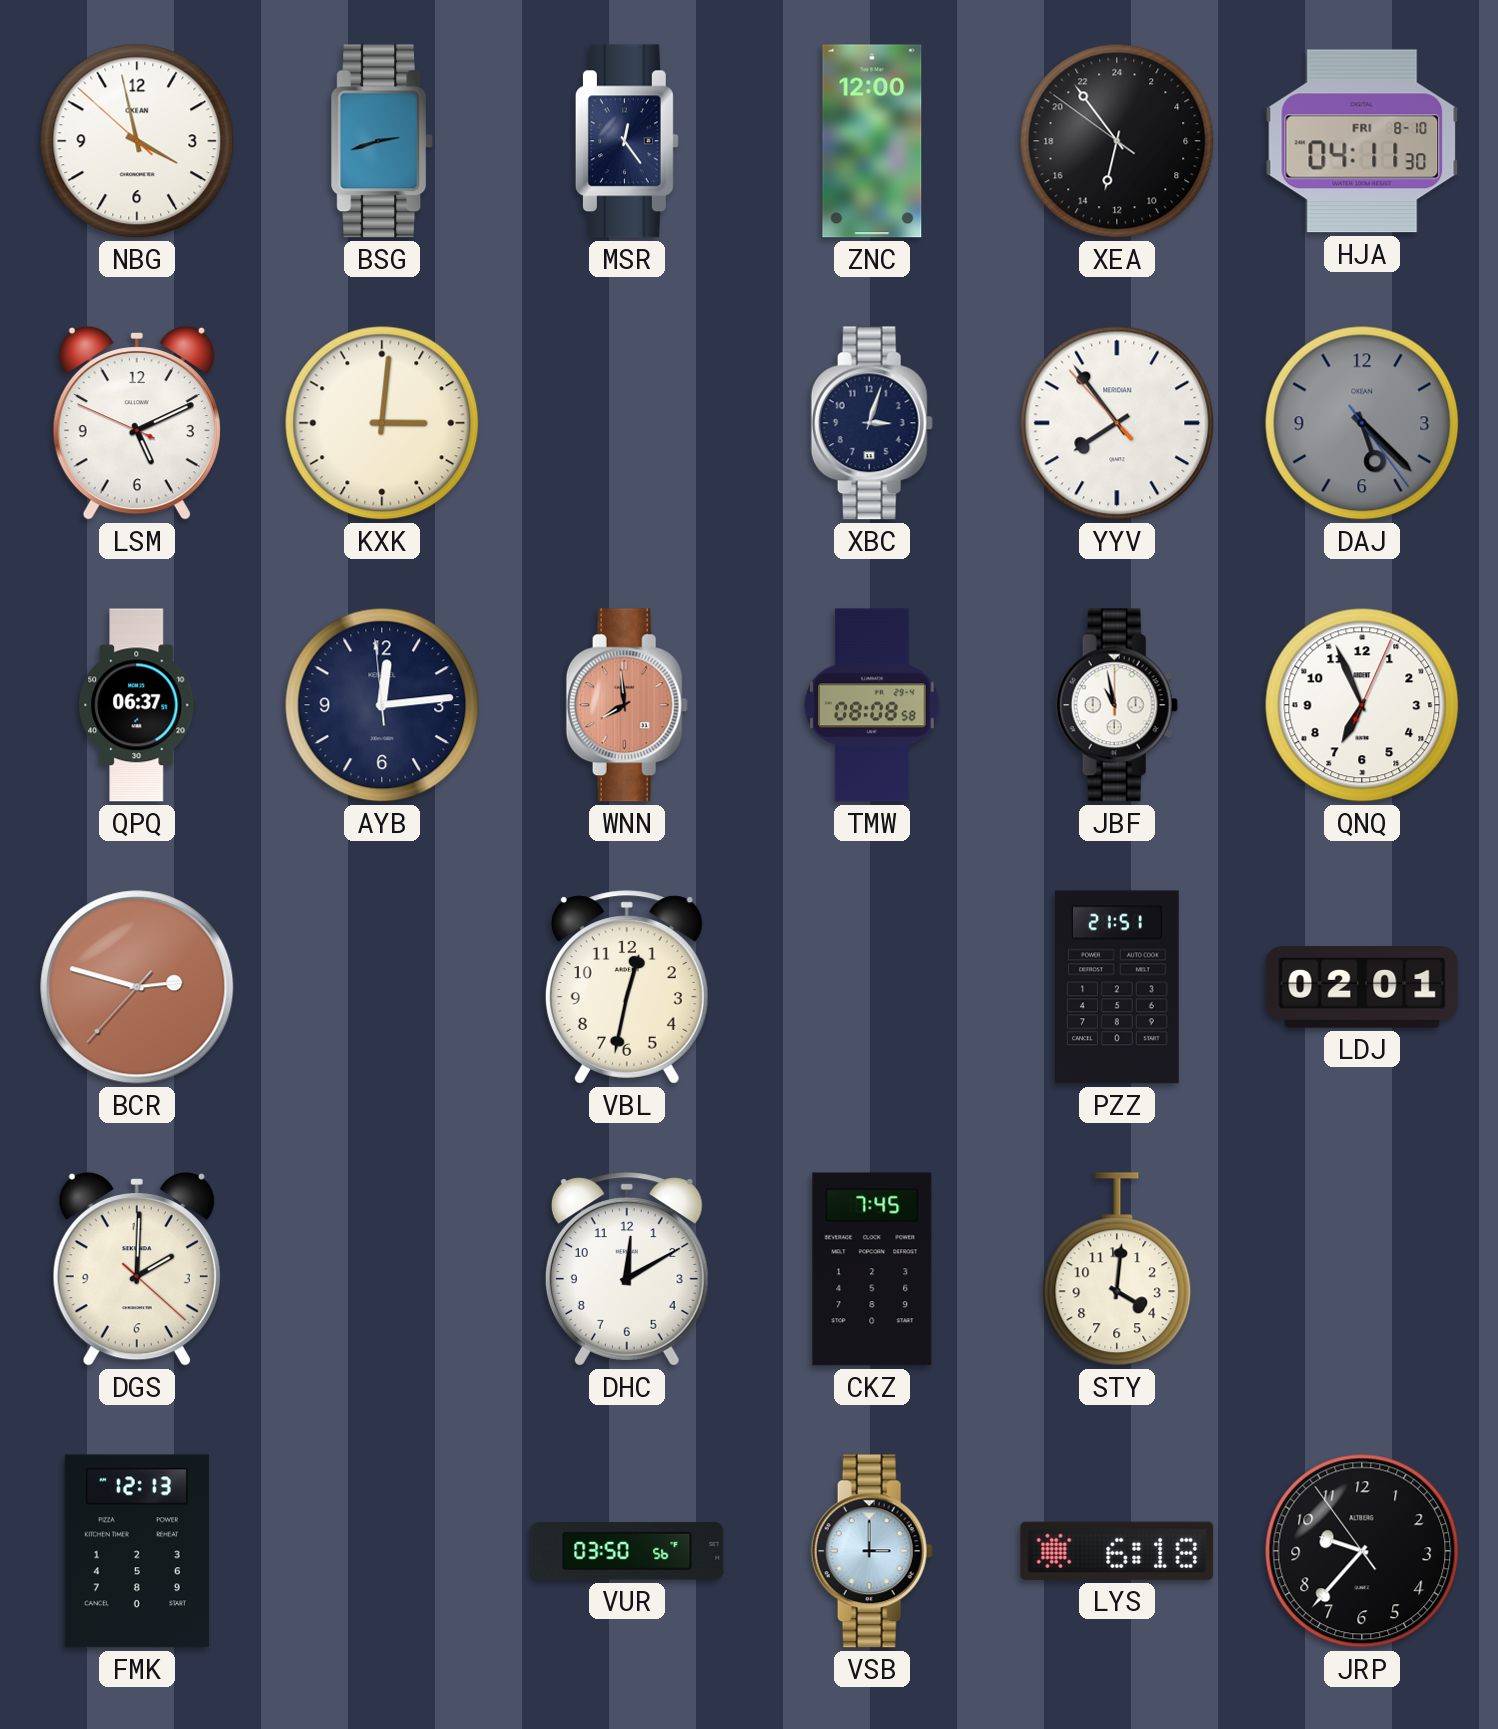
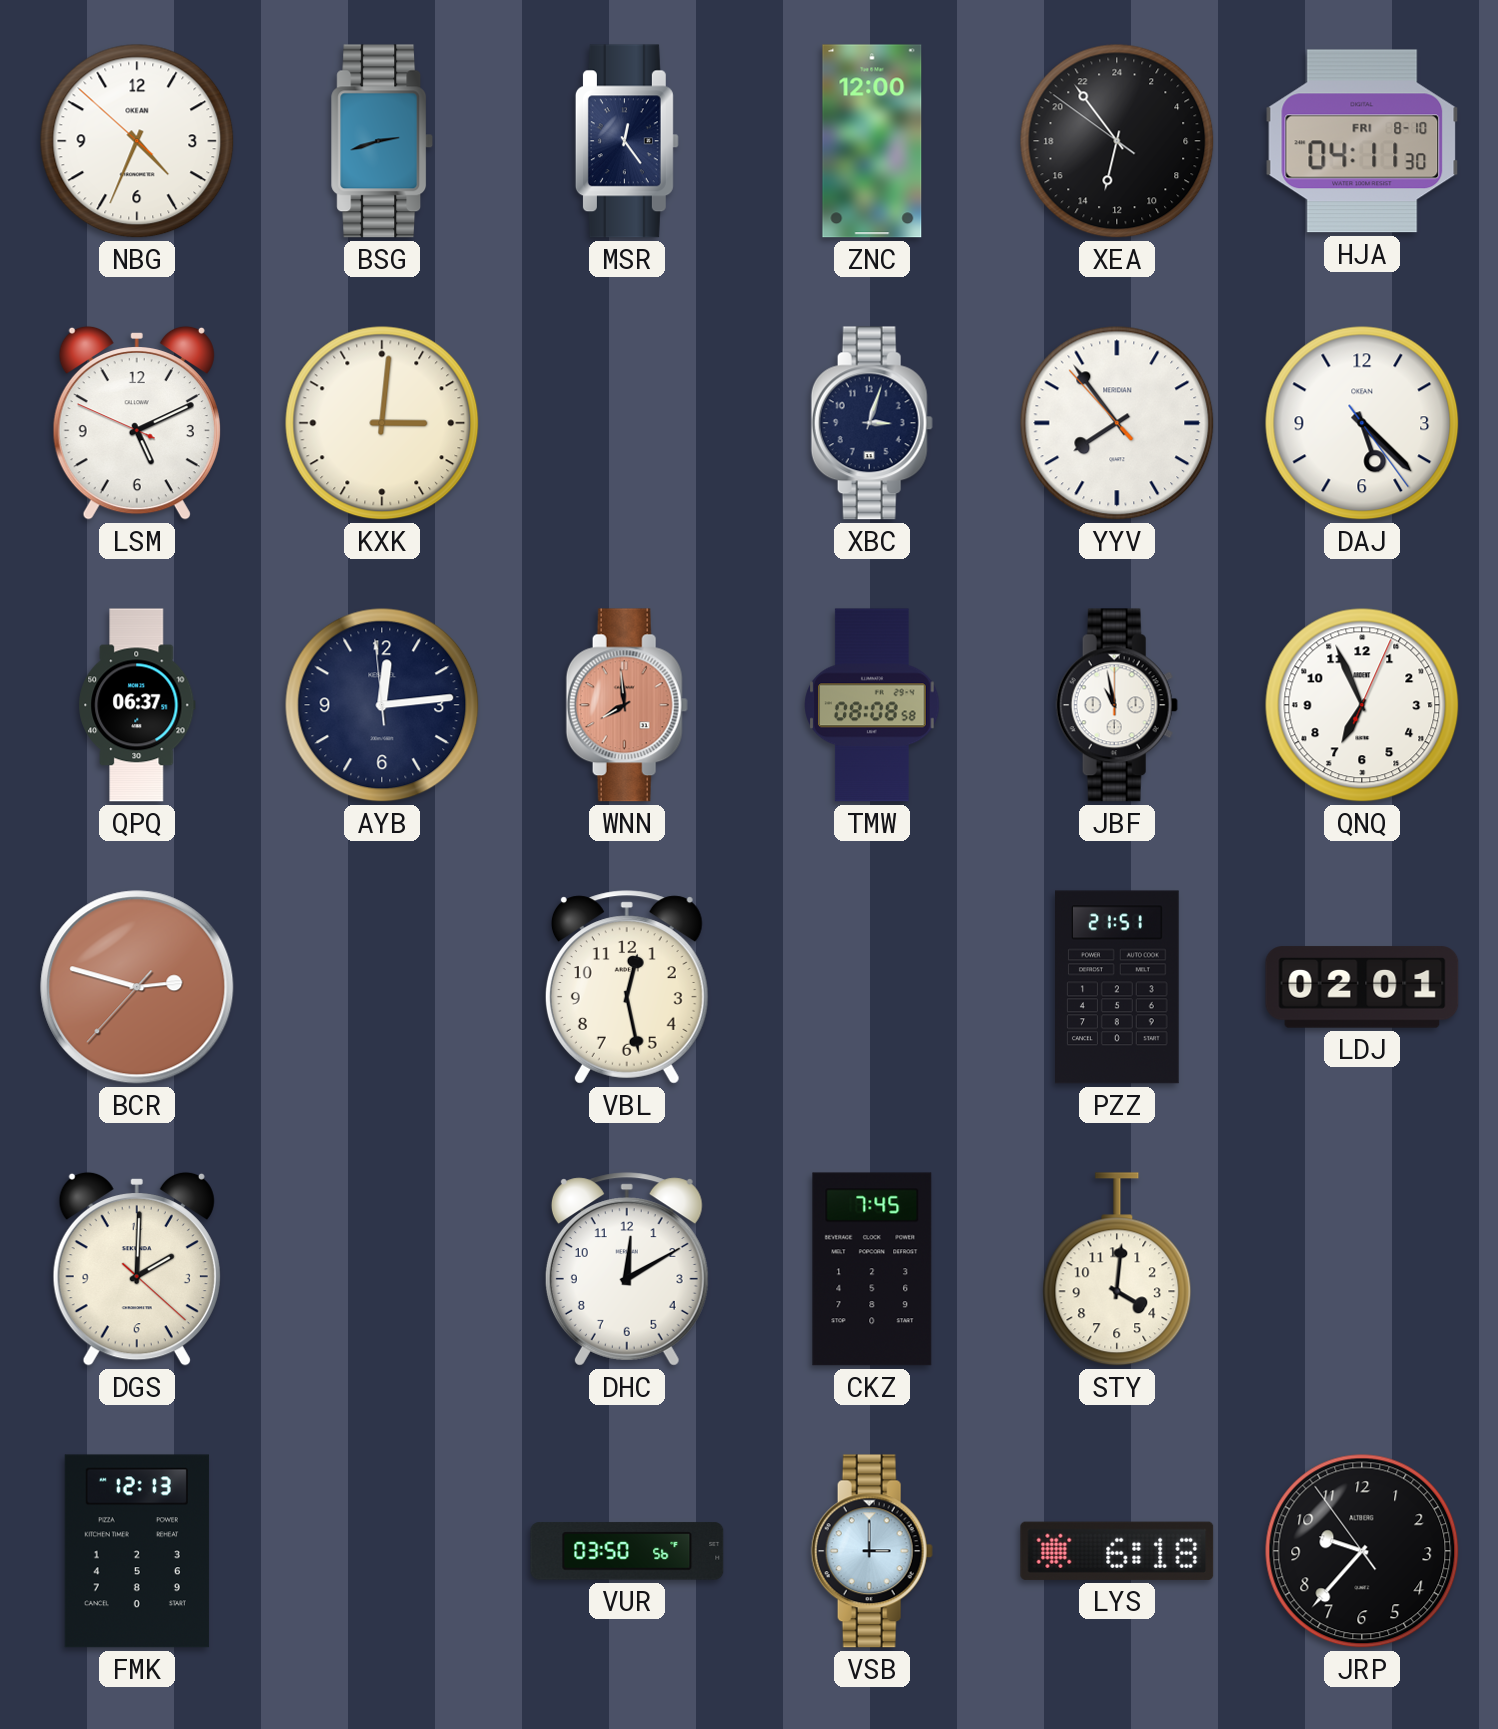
NBG: 3:57 -> 4:33
DAJ dial: grey -> white
VBL: 12:32 -> 12:28
